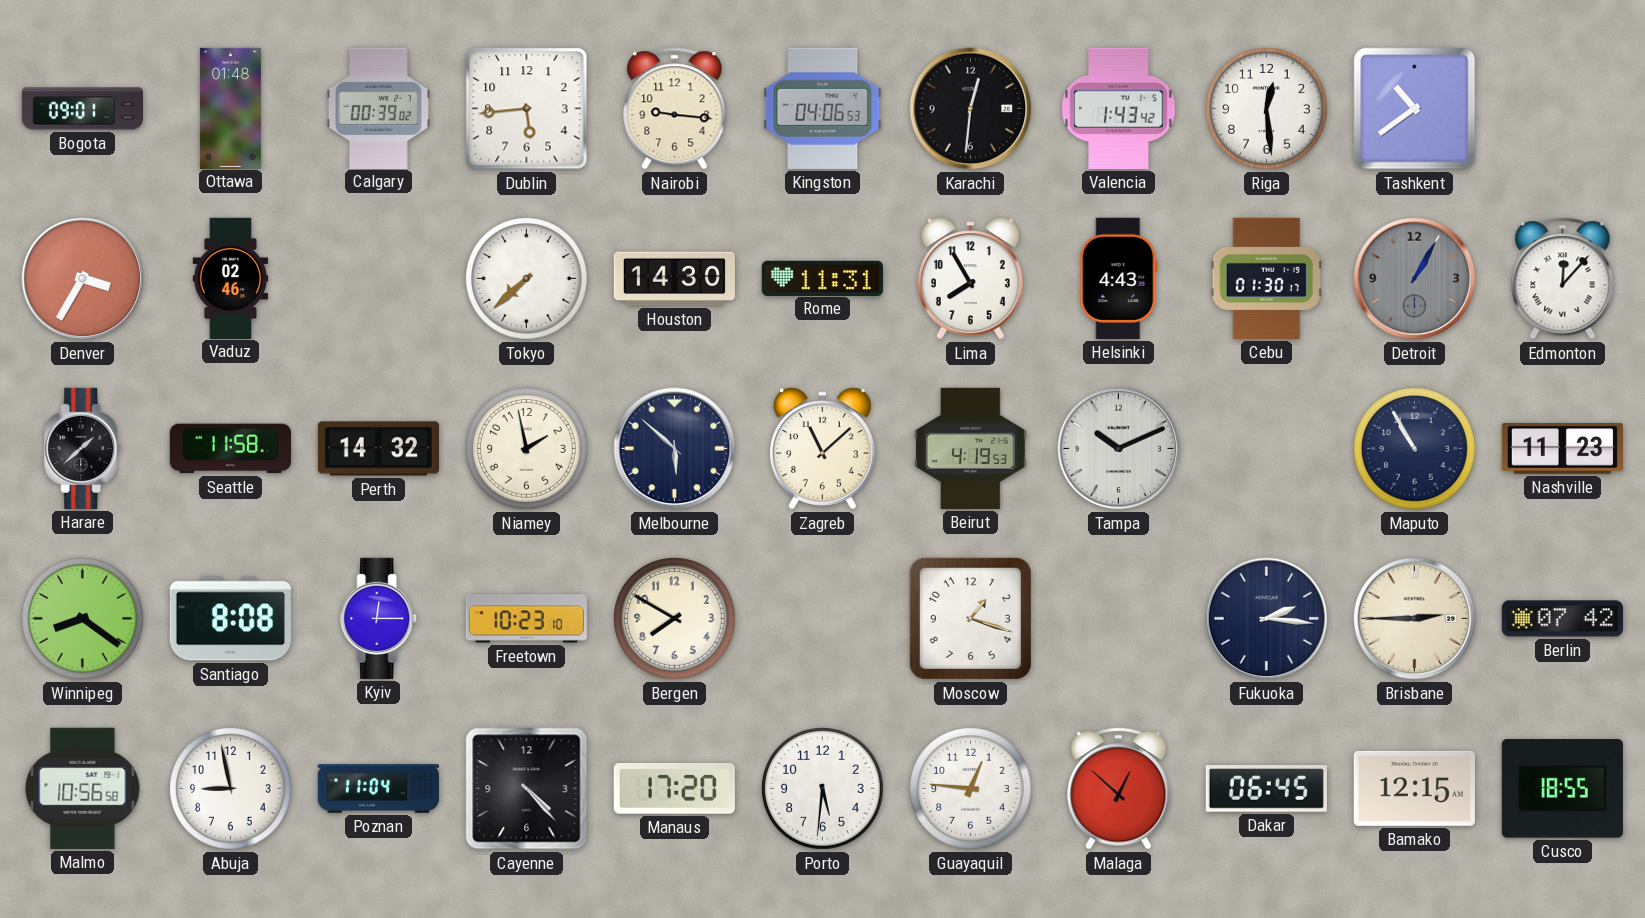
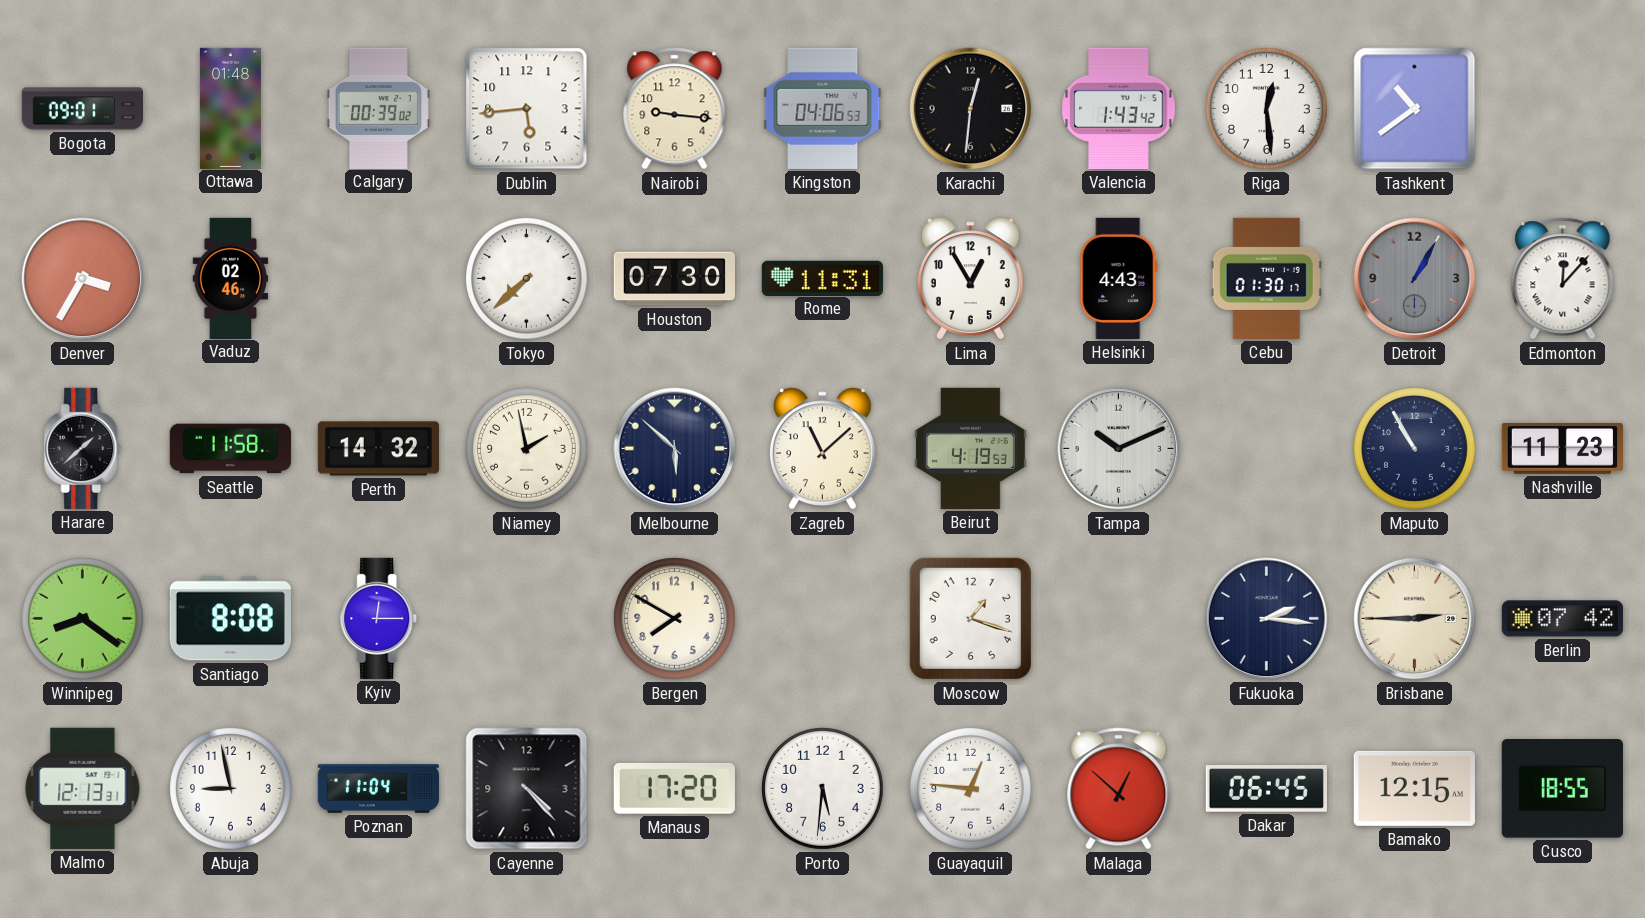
Houston: 14:30 -> 07:30
Lima: 7:55 -> 12:55
Freetown: 10:23 -> none
Malmo: 10:56 -> 12:13
